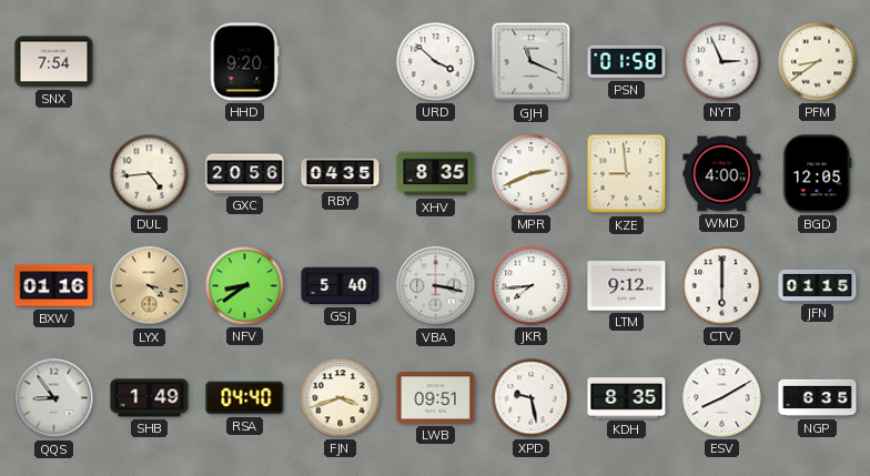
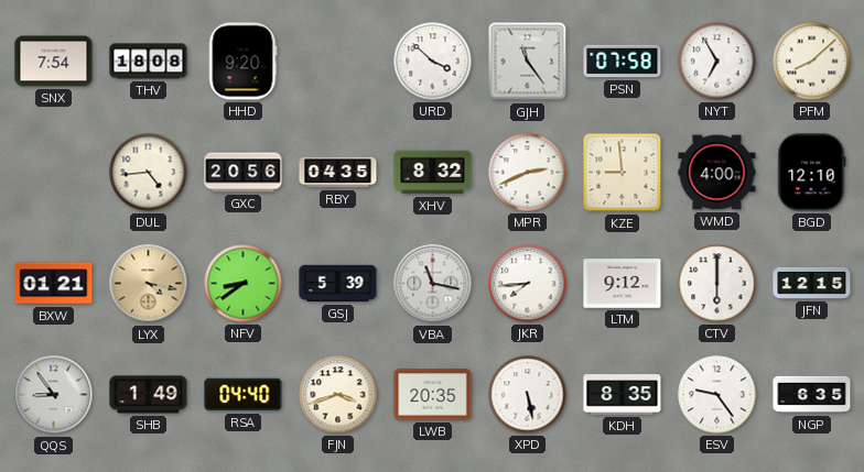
THV: none -> 18:08
GJH: 11:19 -> 11:24
PSN: 01:58 -> 07:58
NYT: 2:56 -> 6:55
PFM: 8:39 -> 8:08
XHV: 8:35 -> 8:32
BGD: 12:05 -> 12:10
BXW: 01:16 -> 01:21
GSJ: 5:40 -> 5:39
VBA: 3:17 -> 11:17
JFN: 01:15 -> 12:15
LWB: 09:51 -> 20:35
XPD: 9:28 -> 5:28
ESV: 8:10 -> 9:24
